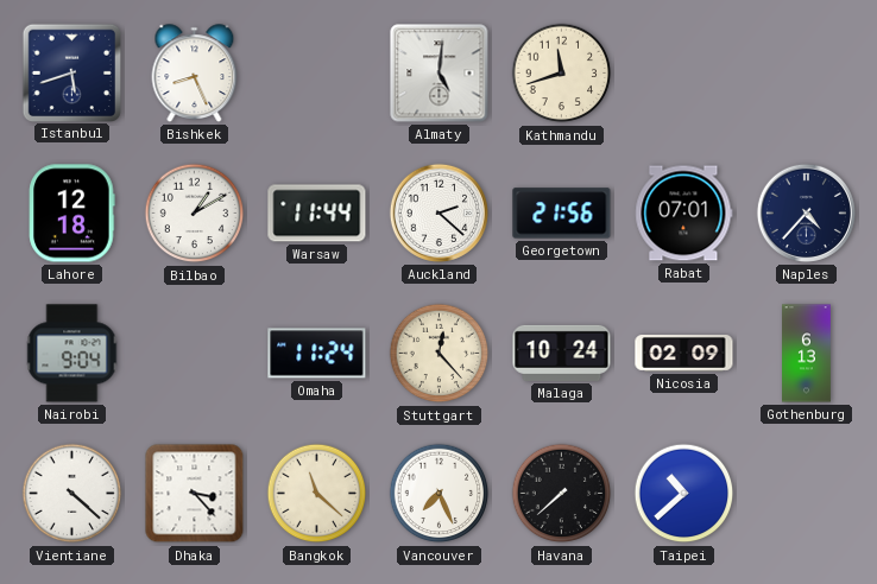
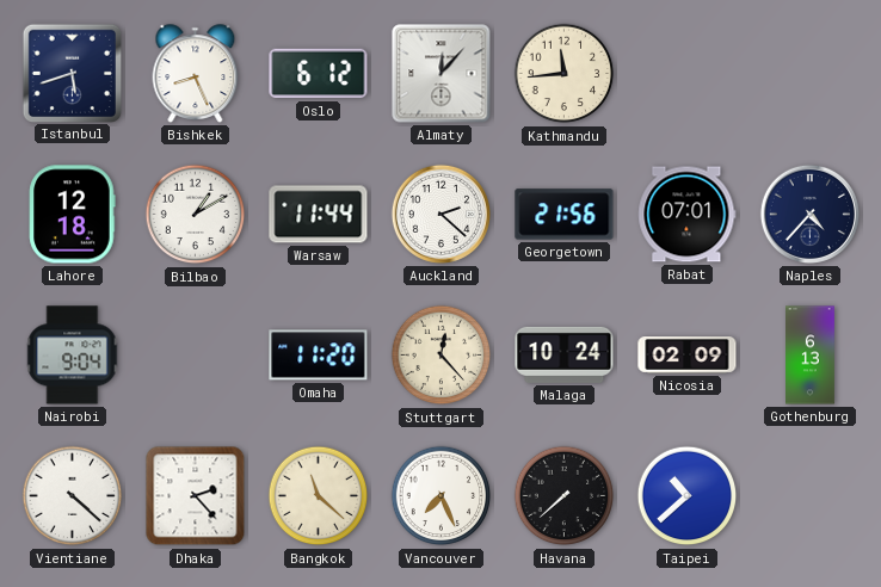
Oslo: none -> 6:12
Almaty: 5:01 -> 12:07
Kathmandu: 11:42 -> 11:44
Omaha: 11:24 -> 11:20
Dhaka: 3:23 -> 2:23
